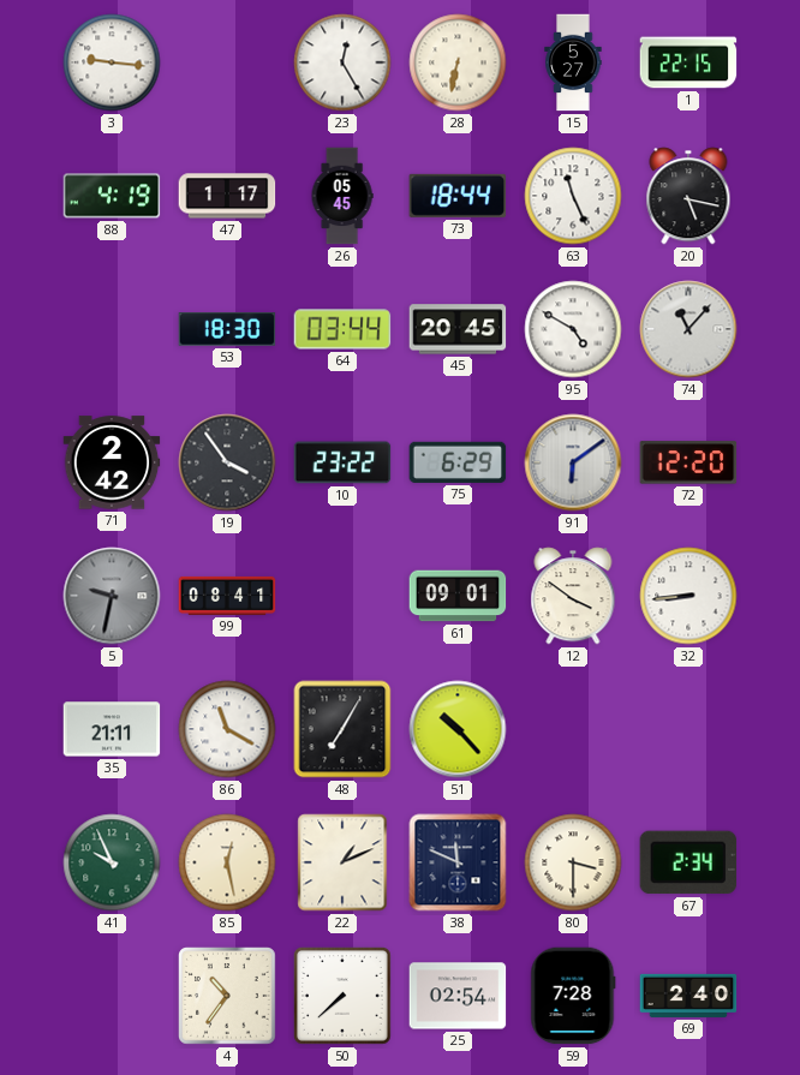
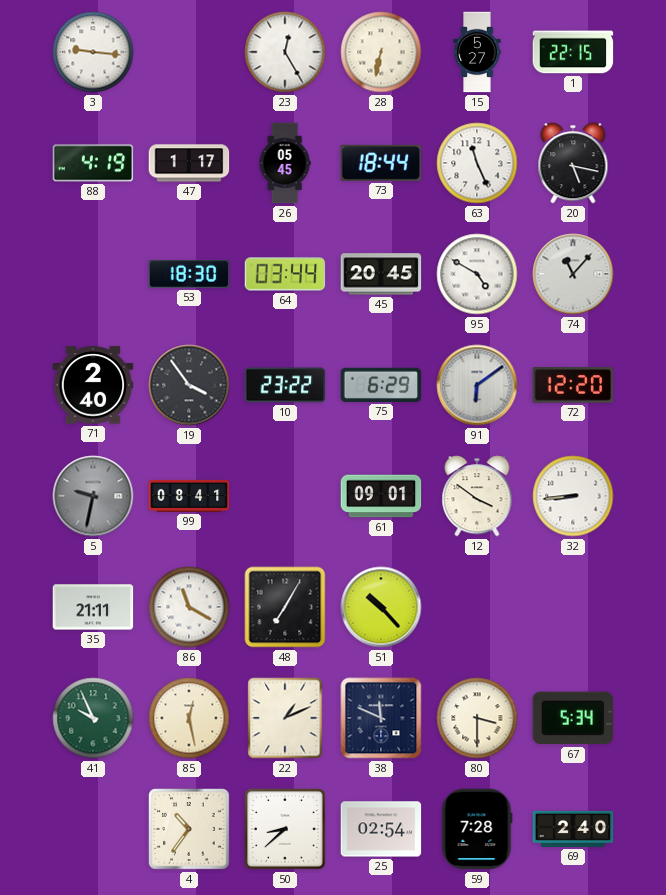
71: 2:42 -> 2:40
67: 2:34 -> 5:34
50: 7:38 -> 8:38
